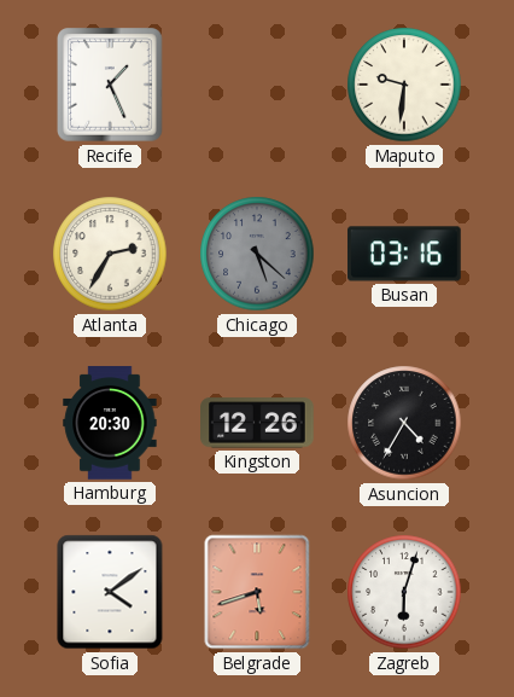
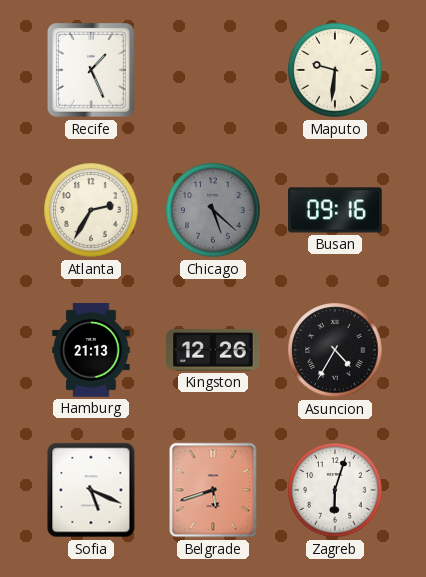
Busan: 03:16 -> 09:16
Hamburg: 20:30 -> 21:13
Sofia: 4:09 -> 5:19
